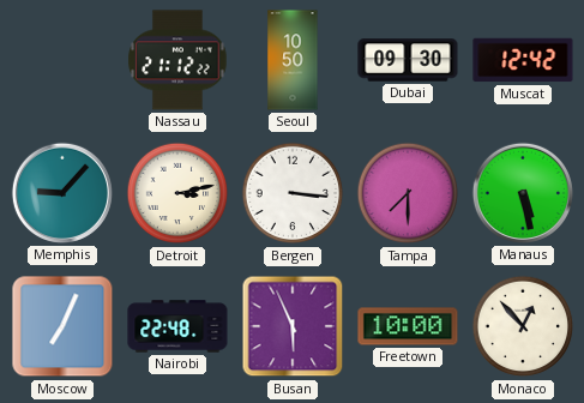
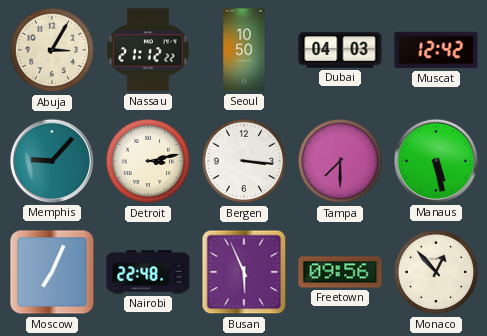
Abuja: none -> 3:05
Dubai: 09:30 -> 04:03
Freetown: 10:00 -> 09:56
